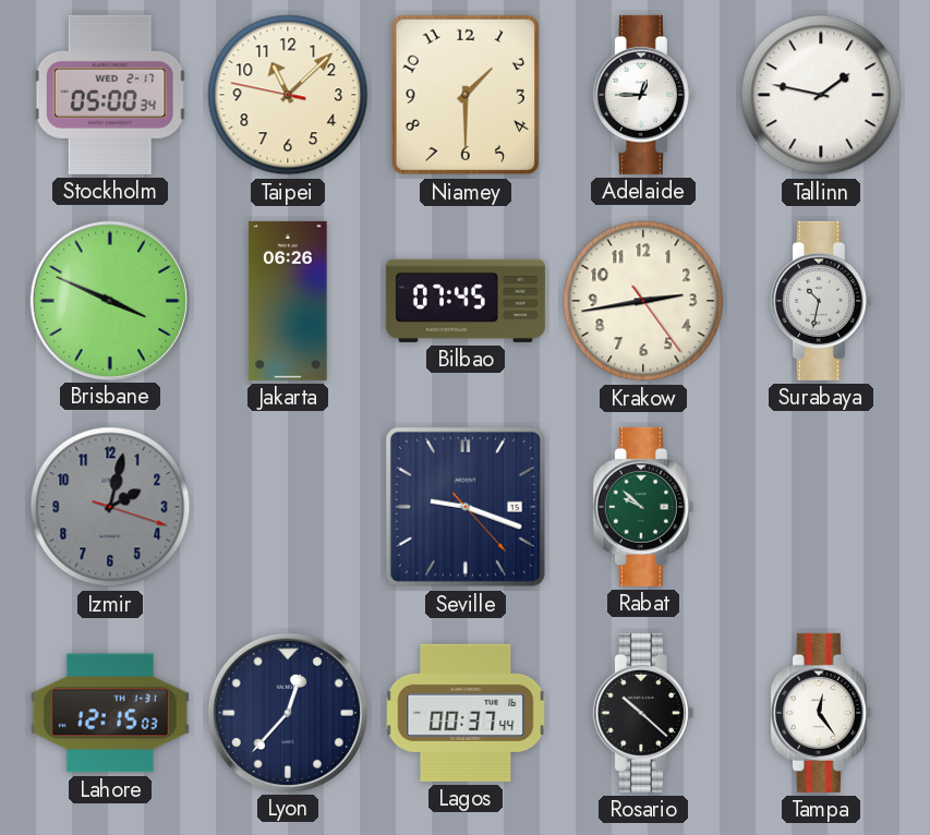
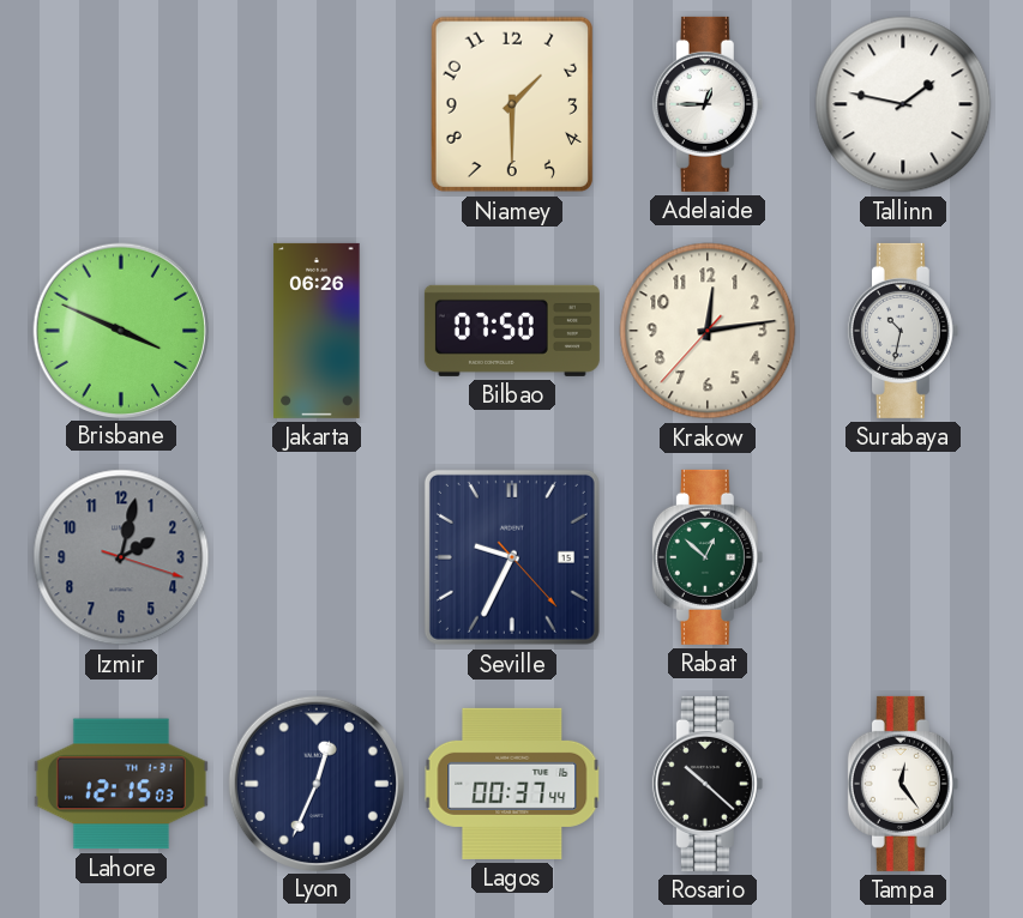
Stockholm: 05:00 -> none
Taipei: 11:07 -> none
Bilbao: 07:45 -> 07:50
Krakow: 2:43 -> 12:13
Seville: 9:18 -> 9:34
Rabat: 9:52 -> 12:52
Lyon: 12:37 -> 12:34
